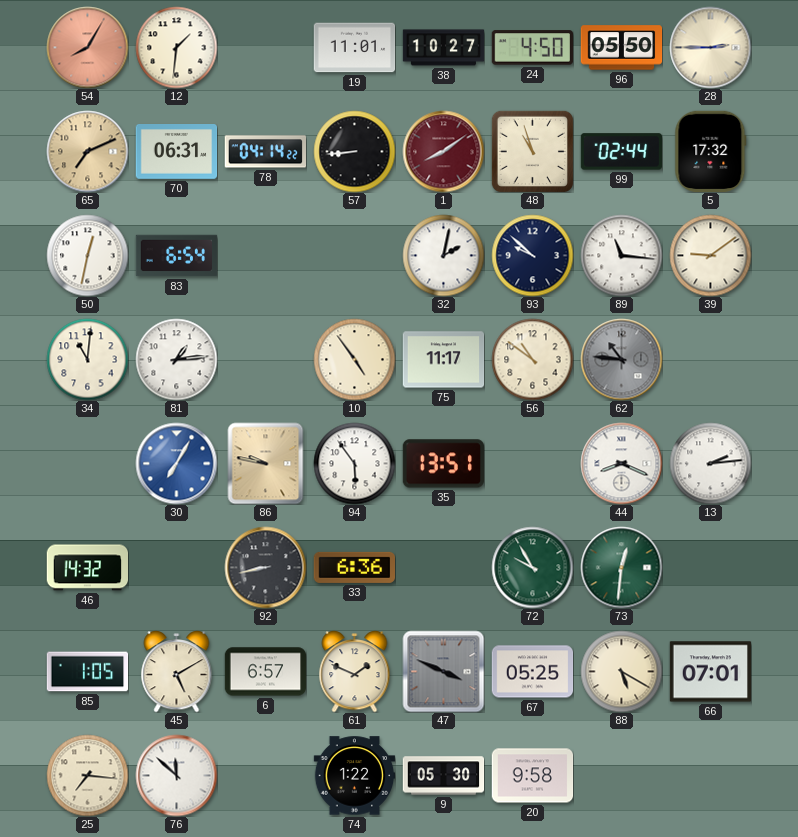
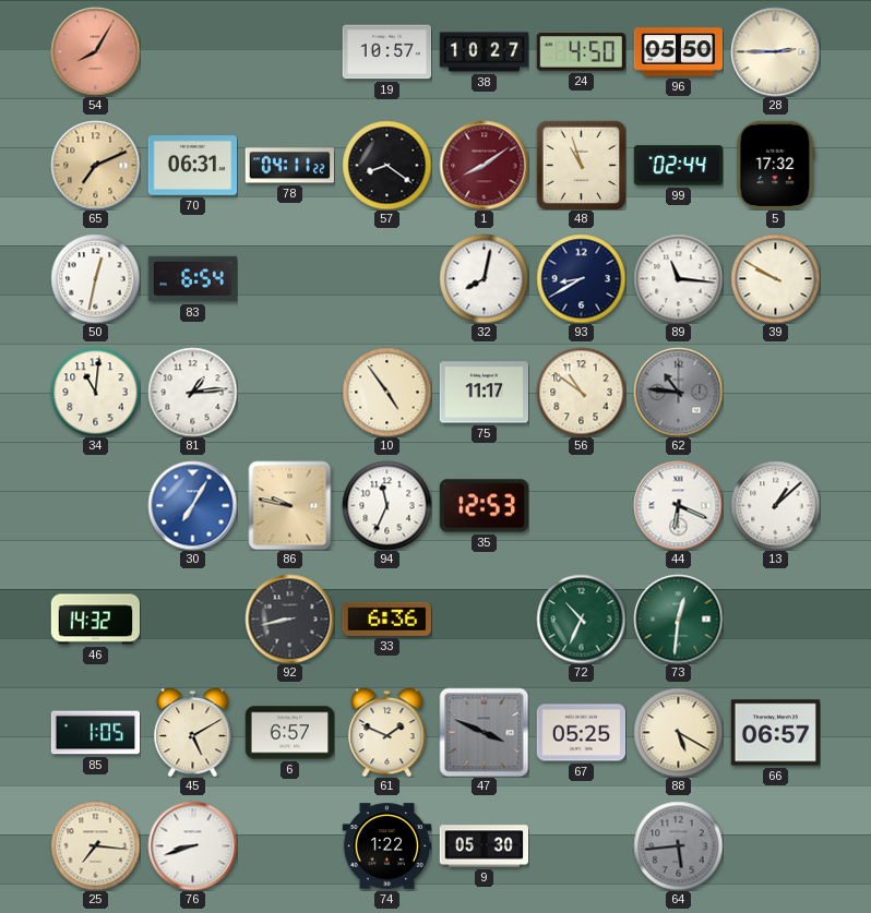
12: 1:31 -> none
19: 11:01 -> 10:57
78: 04:14 -> 04:11
57: 8:44 -> 8:21
32: 2:02 -> 8:02
93: 9:52 -> 8:40
39: 9:09 -> 9:50
94: 5:54 -> 11:34
35: 13:51 -> 12:53
44: 8:19 -> 6:19
13: 2:14 -> 1:08
72: 9:55 -> 10:34
66: 07:01 -> 06:57
76: 11:52 -> 8:42
20: 9:58 -> none
64: none -> 5:44
